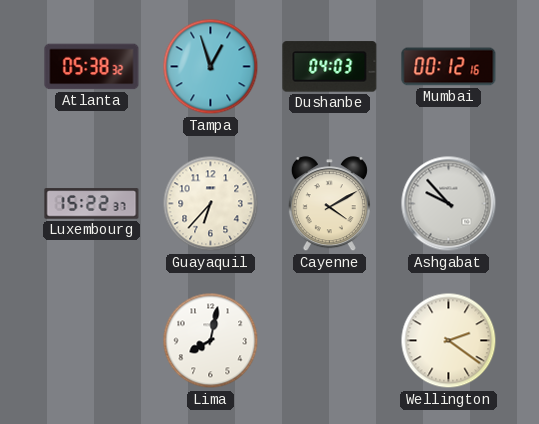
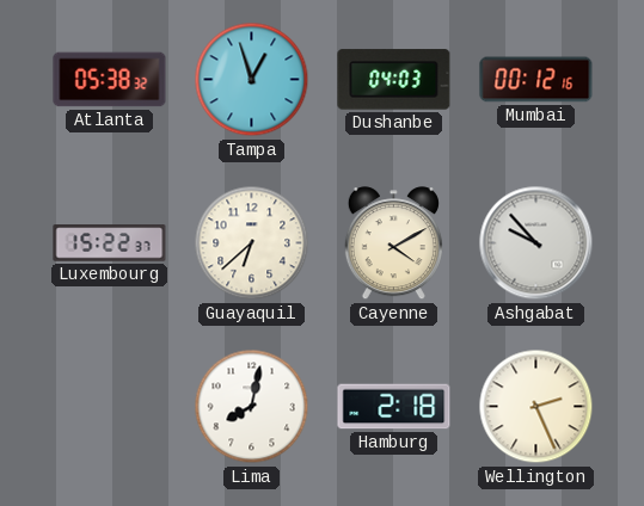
Guayaquil: 6:37 -> 6:38
Hamburg: none -> 2:18
Wellington: 2:21 -> 2:26
